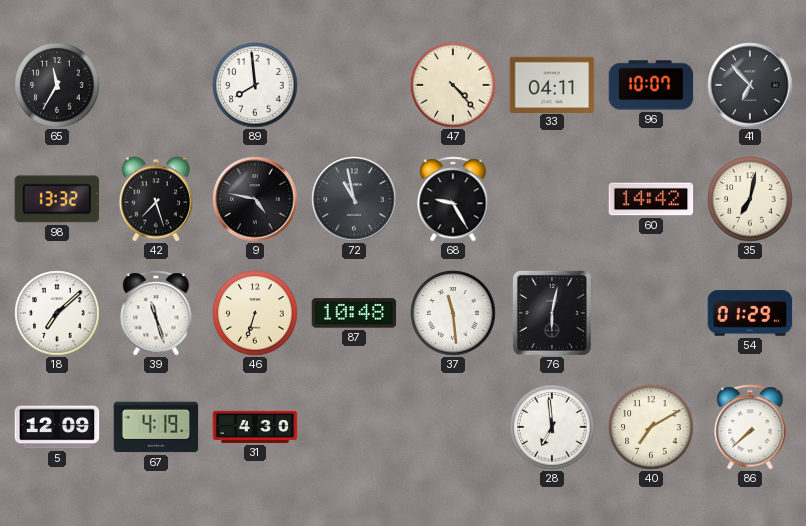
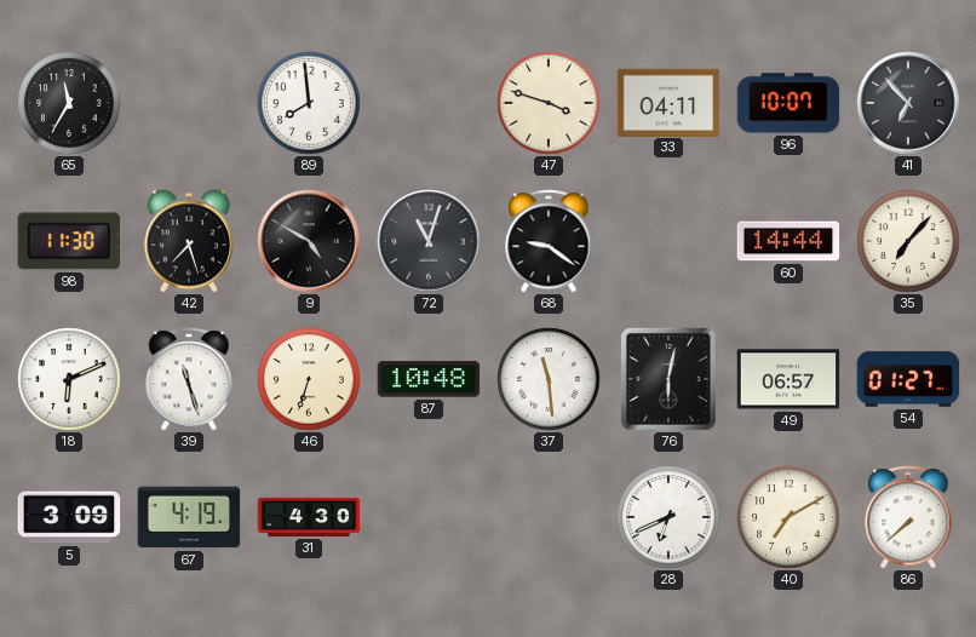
47: 4:23 -> 3:48
98: 13:32 -> 11:30
9: 4:47 -> 4:50
72: 10:58 -> 11:03
68: 9:25 -> 9:21
60: 14:42 -> 14:44
35: 7:02 -> 7:07
18: 7:08 -> 6:11
49: none -> 06:57
54: 01:29 -> 01:27
5: 12:09 -> 3:09
28: 6:59 -> 6:41
